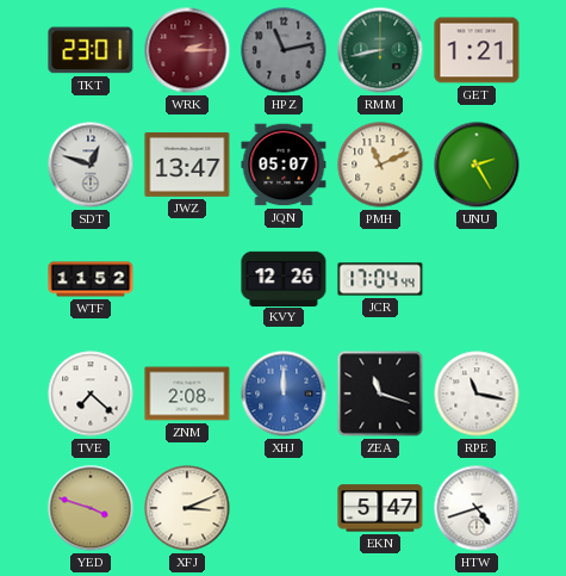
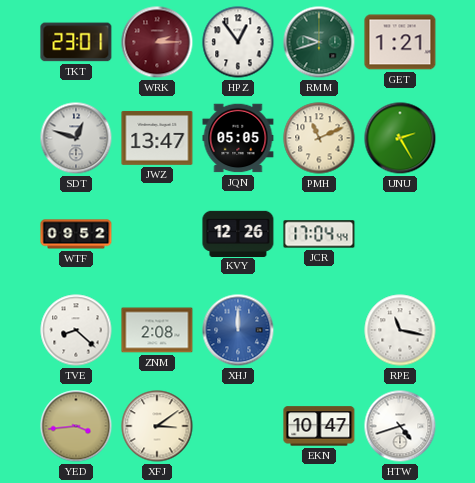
HPZ: 11:13 -> 12:54
HPZ dial: grey -> white
RMM: 8:43 -> 9:42
JQN: 05:07 -> 05:05
WTF: 11:52 -> 09:52
TVE: 7:22 -> 8:22
ZEA: 11:18 -> none
YED: 3:48 -> 3:44
XFJ: 3:11 -> 3:09
EKN: 5:47 -> 10:47
